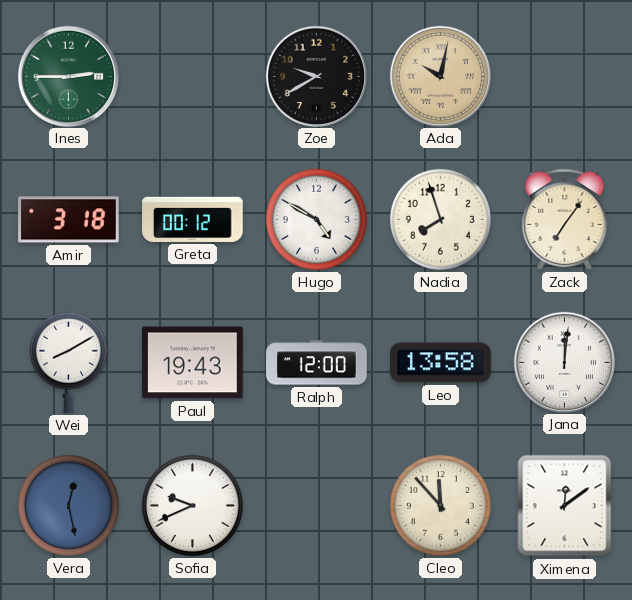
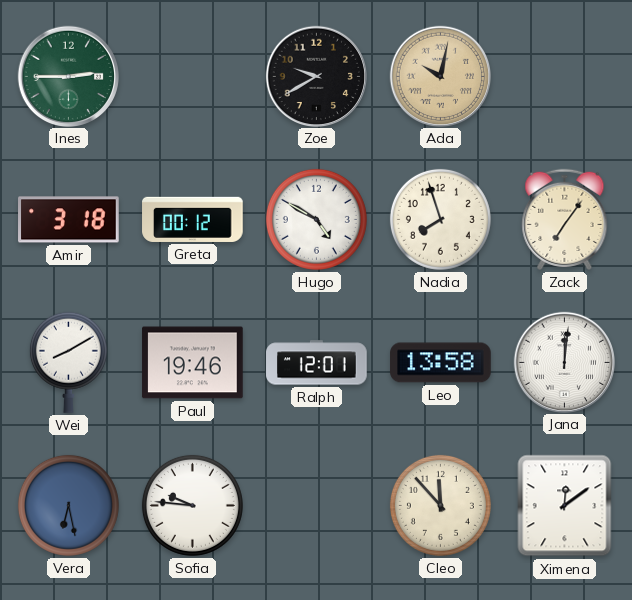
Paul: 19:43 -> 19:46
Ralph: 12:00 -> 12:01
Vera: 12:28 -> 6:28
Sofia: 9:41 -> 9:46
